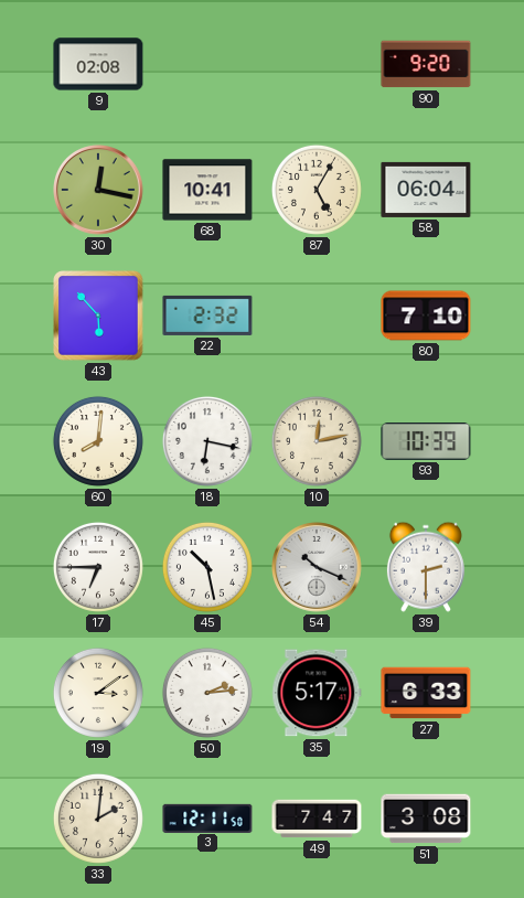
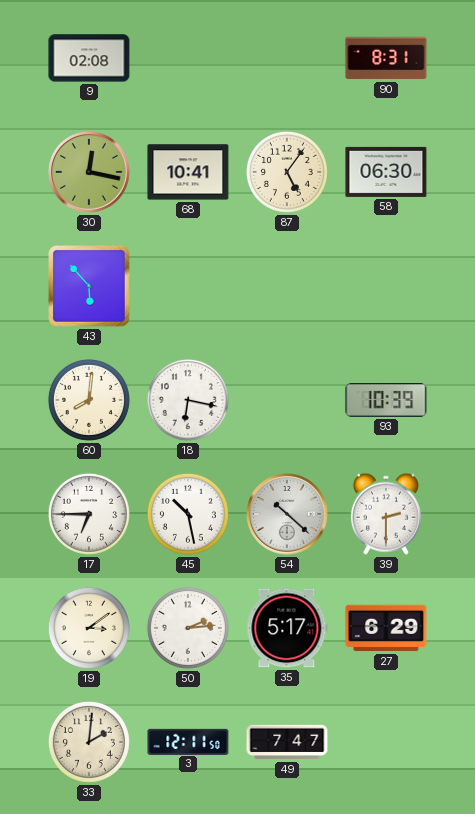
90: 9:20 -> 8:31
87: 5:05 -> 5:06
58: 06:04 -> 06:30
22: 2:32 -> none
80: 7:10 -> none
10: 12:13 -> none
54: 10:19 -> 10:22
27: 6:33 -> 6:29
51: 3:08 -> none
